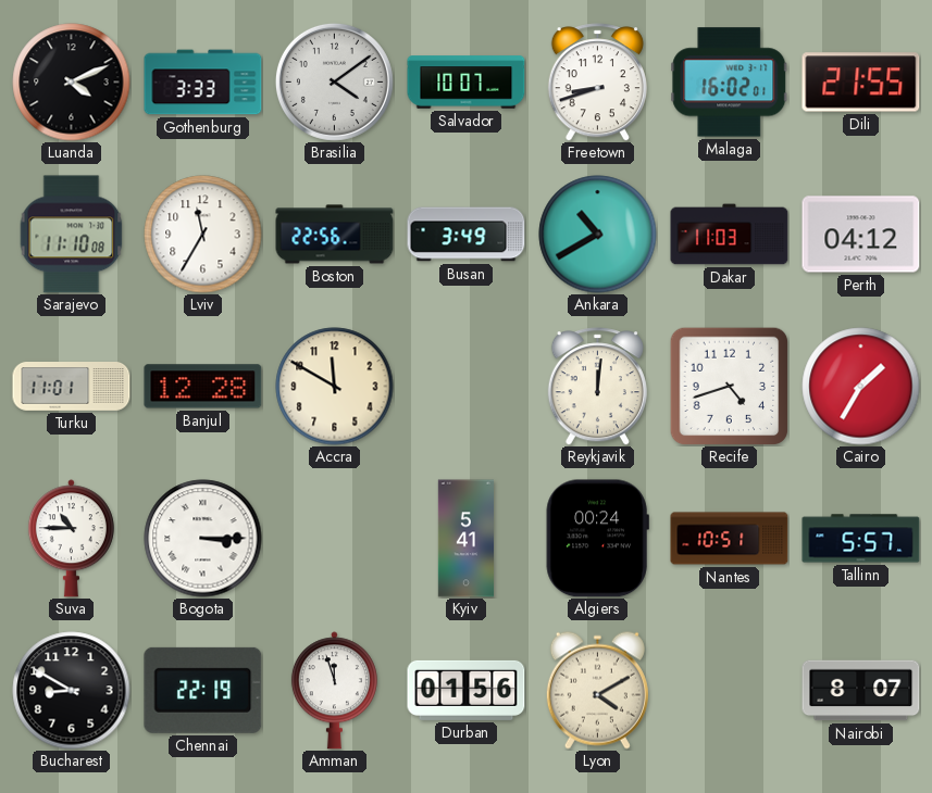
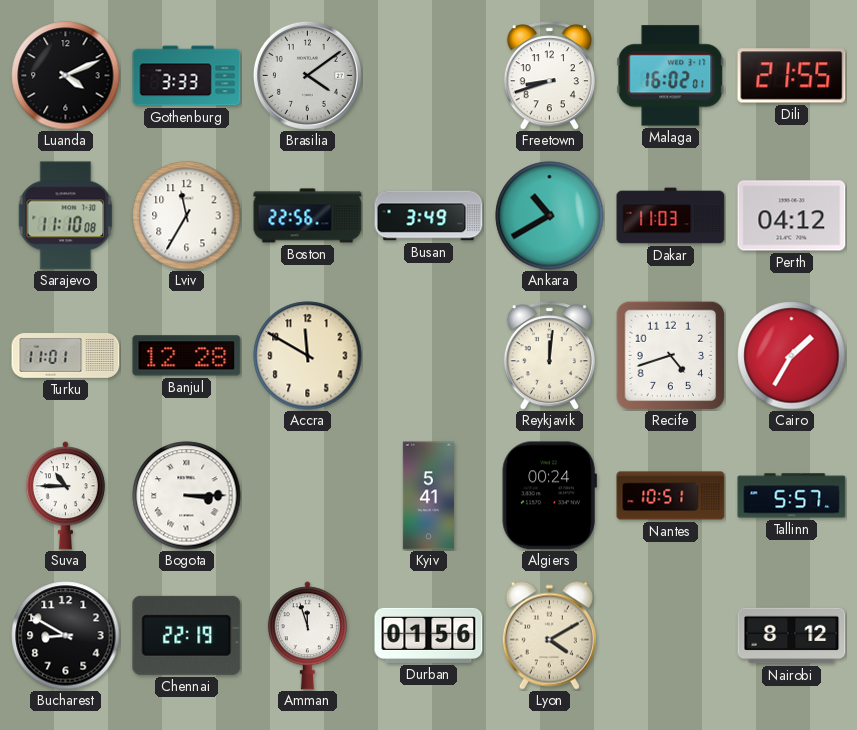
Salvador: 10:07 -> none
Nairobi: 8:07 -> 8:12
